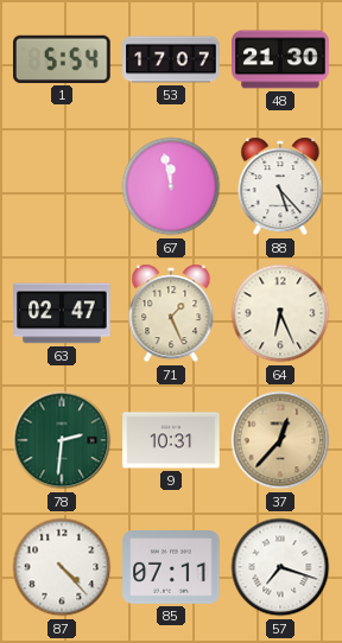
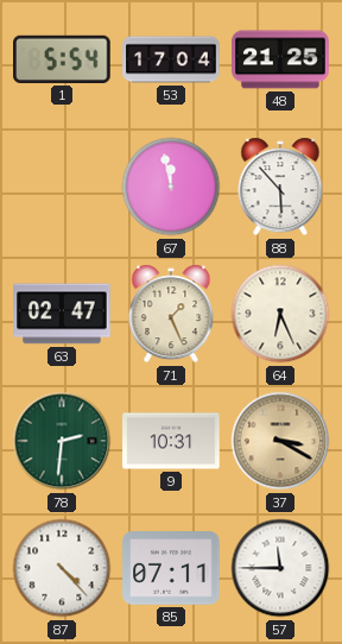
53: 17:07 -> 17:04
48: 21:30 -> 21:25
88: 5:23 -> 5:53
37: 12:37 -> 3:20
57: 7:18 -> 11:45
